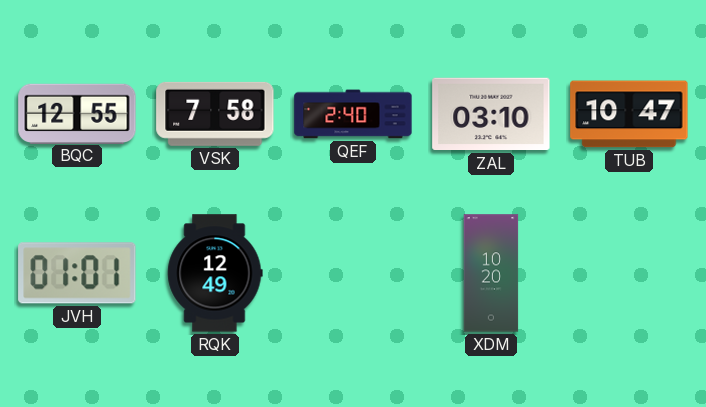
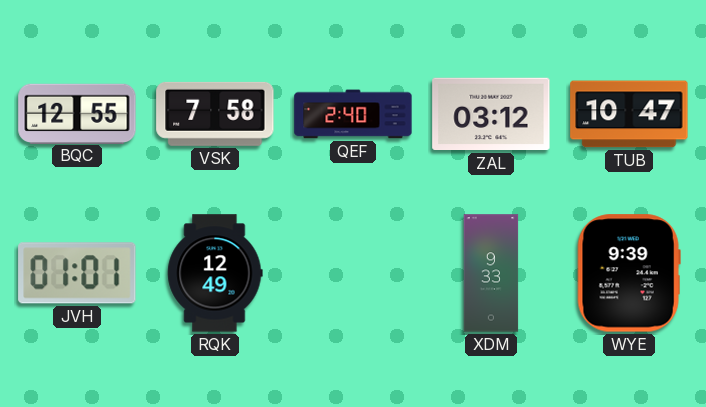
ZAL: 03:10 -> 03:12
XDM: 10:20 -> 9:33
WYE: none -> 9:39
